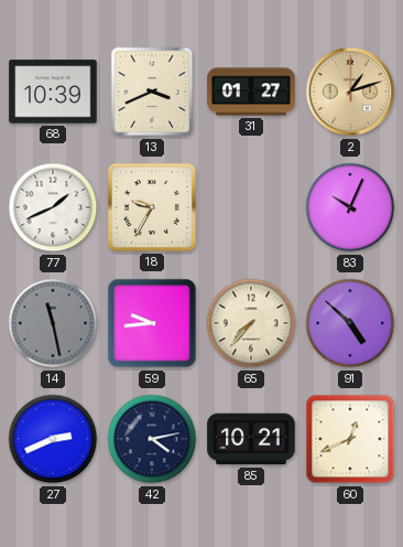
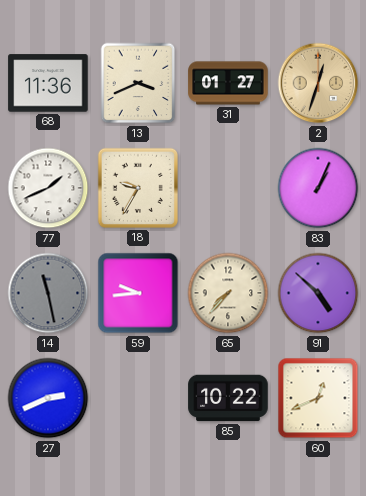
68: 10:39 -> 11:36
2: 1:12 -> 12:33
83: 10:04 -> 1:04
42: 4:13 -> none
85: 10:21 -> 10:22
